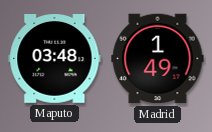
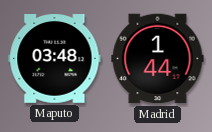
Madrid: 1:49 -> 1:44
